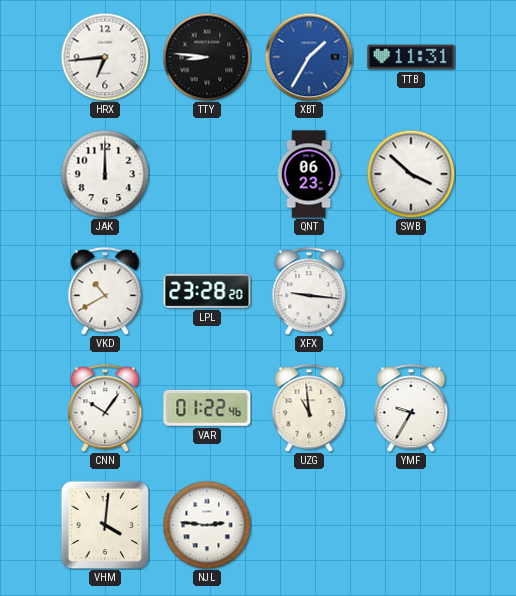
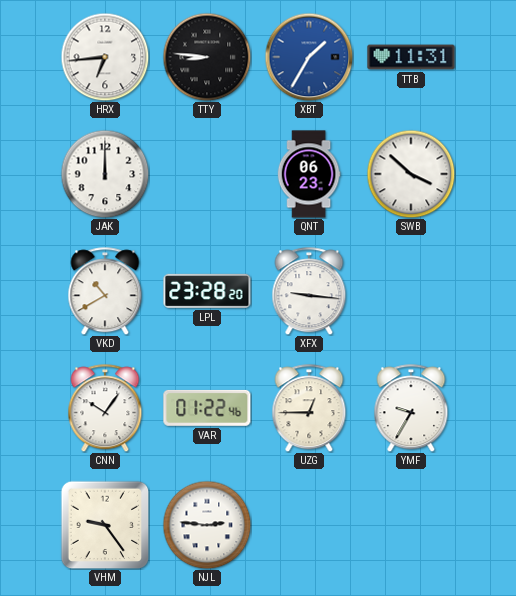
UZG: 10:59 -> 12:45
VHM: 4:01 -> 9:24
